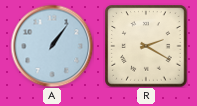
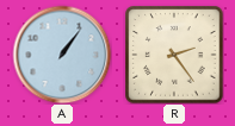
R: 2:20 -> 2:24
